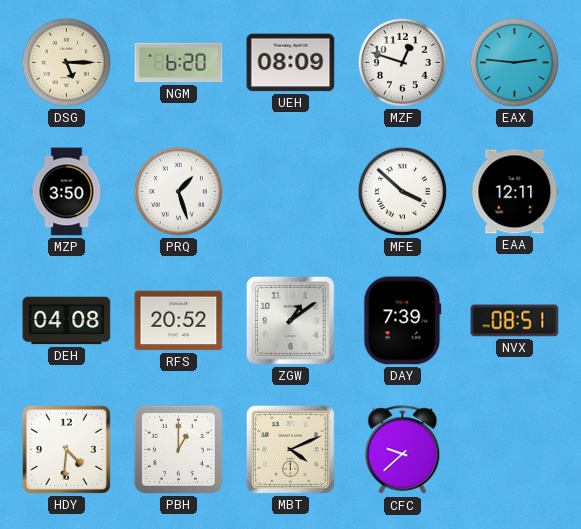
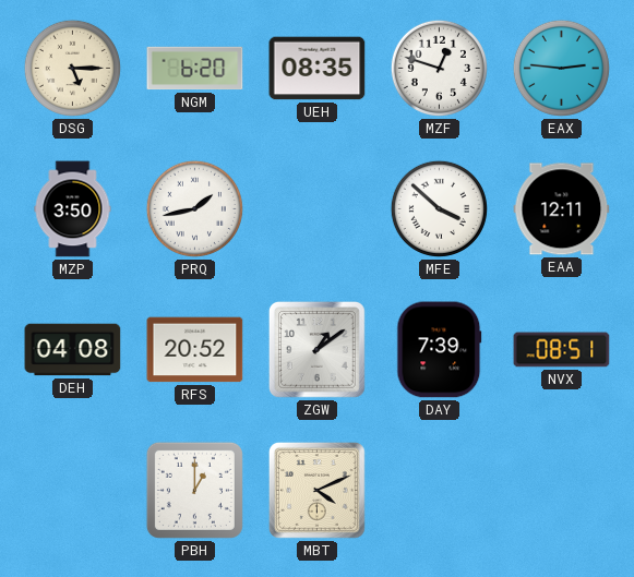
UEH: 08:09 -> 08:35
PRQ: 1:27 -> 1:43
HDY: 4:31 -> none
CFC: 9:38 -> none
